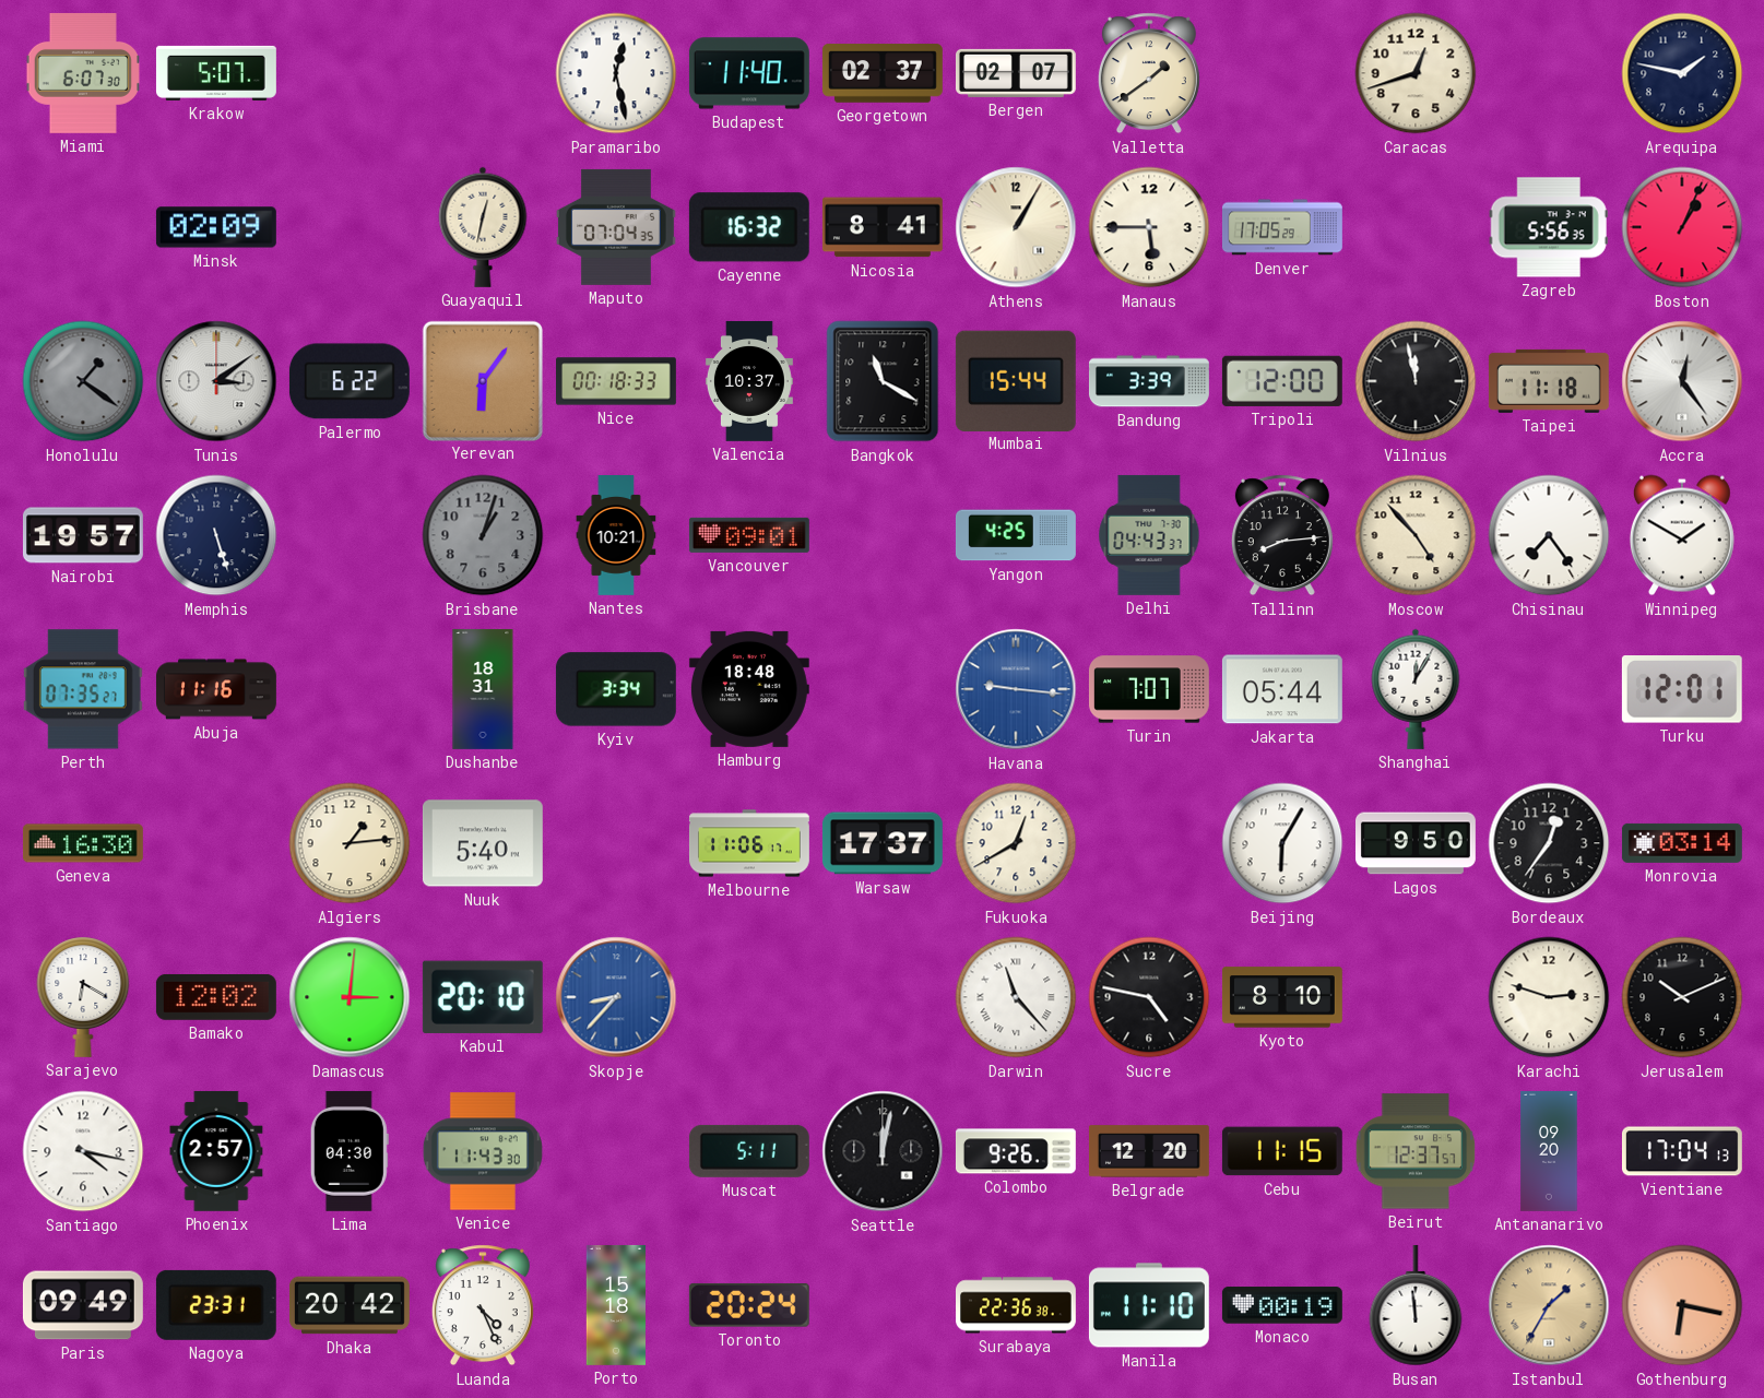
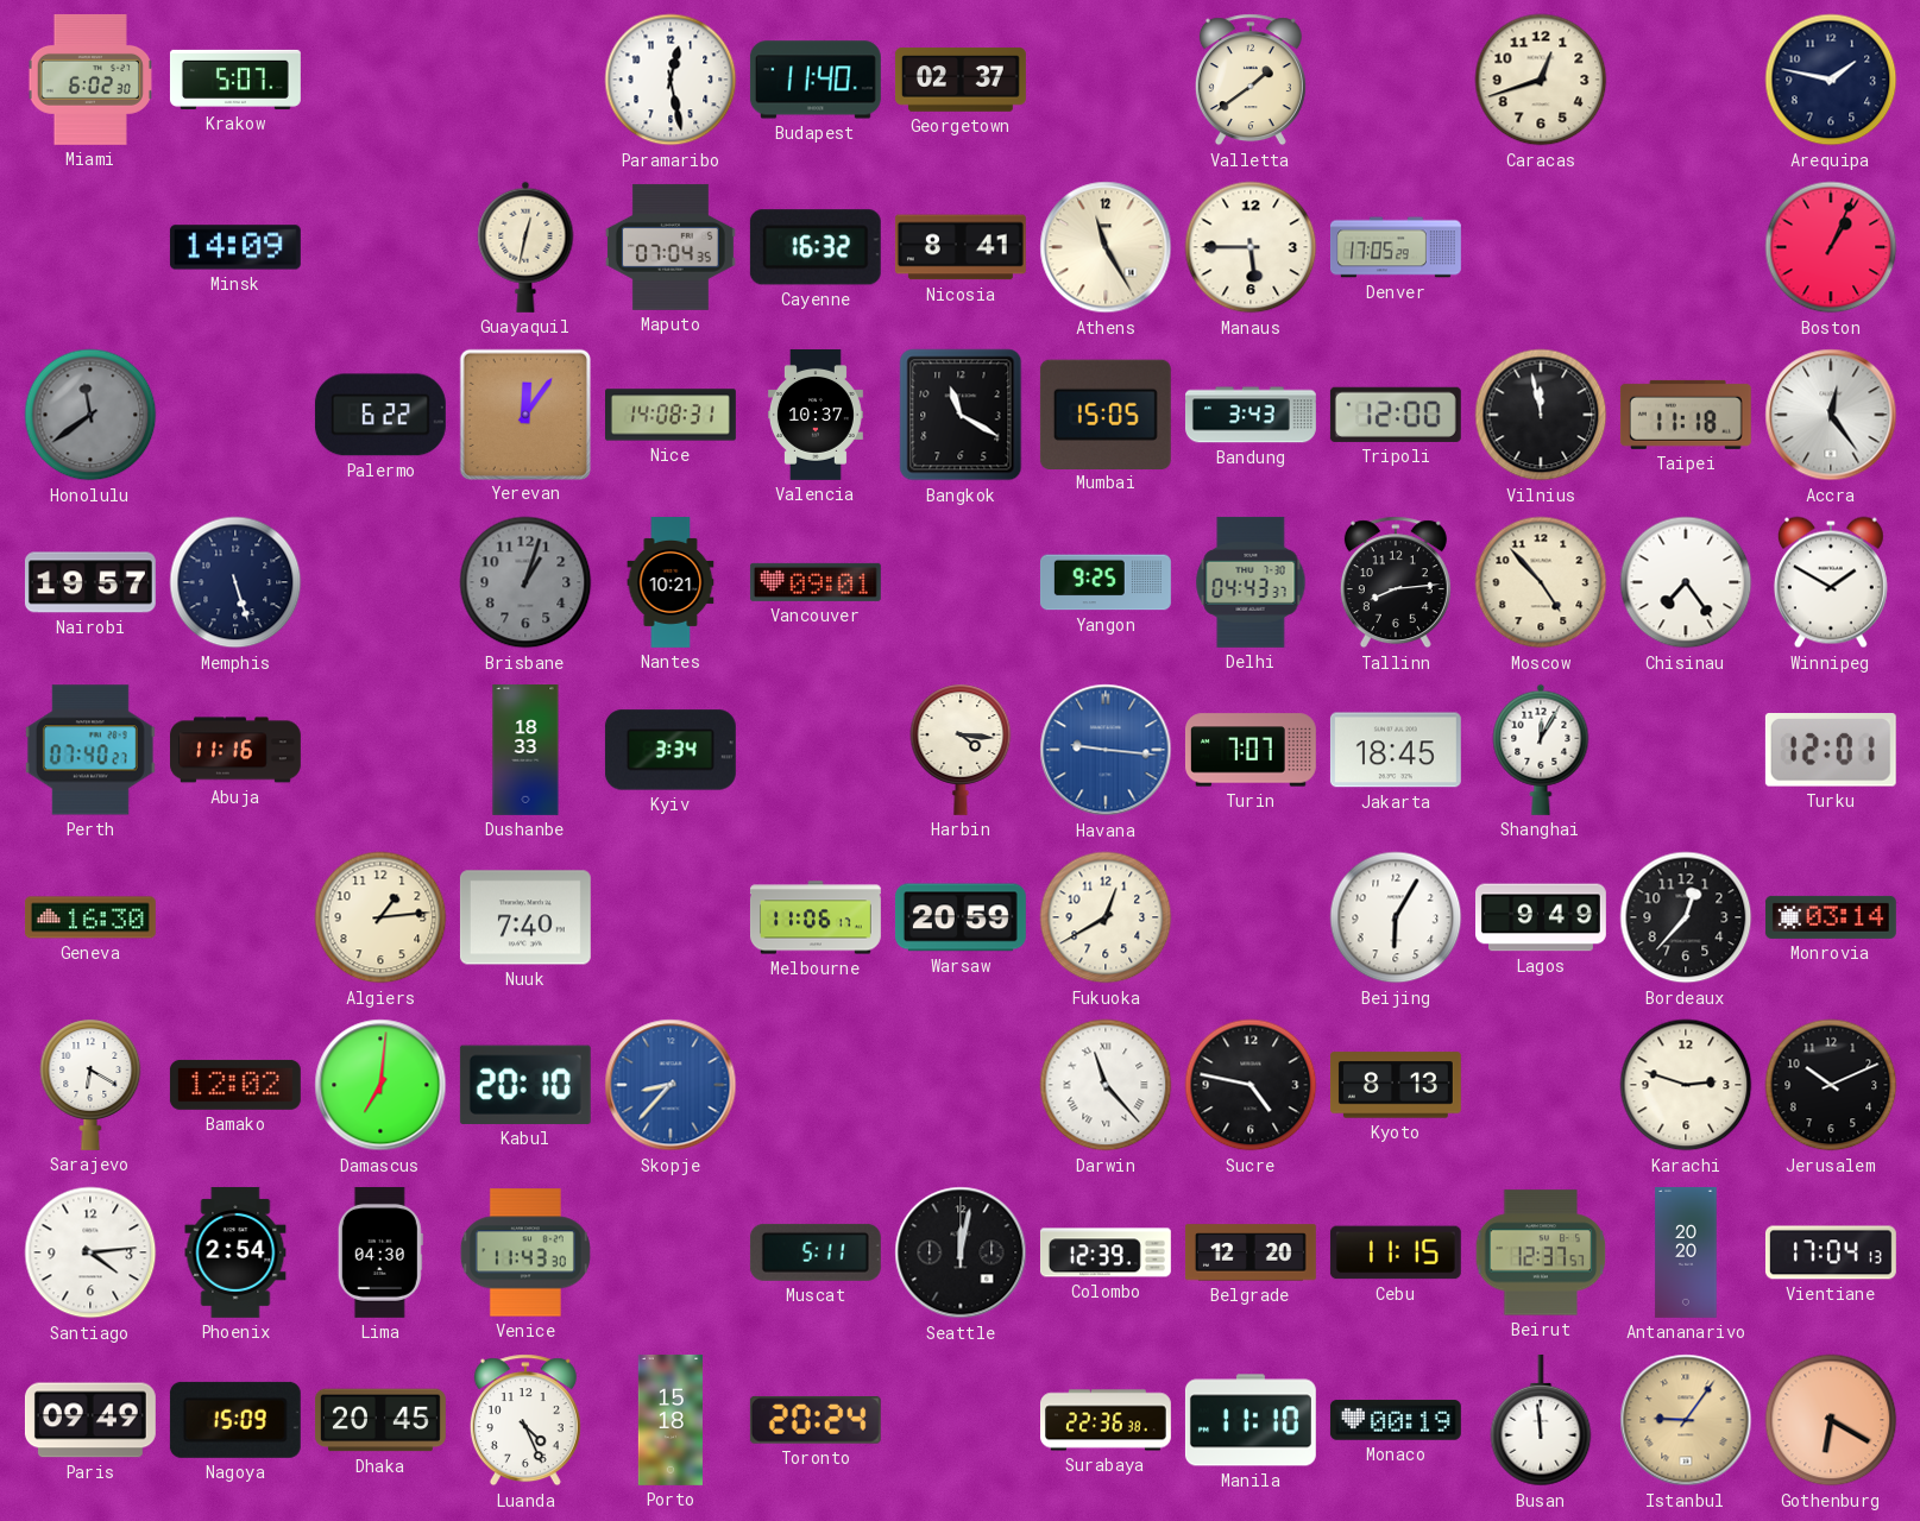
Miami: 6:07 -> 6:02
Bergen: 02:07 -> none
Minsk: 02:09 -> 14:09
Athens: 1:05 -> 11:25
Zagreb: 5:56 -> none
Honolulu: 1:21 -> 11:39
Tunis: 3:09 -> none
Yerevan: 6:06 -> 12:06
Nice: 00:18 -> 14:08
Mumbai: 15:44 -> 15:05
Bandung: 3:39 -> 3:43
Yangon: 4:25 -> 9:25
Perth: 07:35 -> 07:40
Dushanbe: 18:31 -> 18:33
Hamburg: 18:48 -> none
Harbin: none -> 4:16
Jakarta: 05:44 -> 18:45
Nuuk: 5:40 -> 7:40
Warsaw: 17:37 -> 20:59
Lagos: 9:50 -> 9:49
Bordeaux: 12:36 -> 12:37
Damascus: 3:01 -> 7:01
Kyoto: 8:10 -> 8:13
Santiago: 4:17 -> 4:14
Phoenix: 2:57 -> 2:54
Colombo: 9:26 -> 12:39
Antananarivo: 09:20 -> 20:20
Nagoya: 23:31 -> 15:09
Dhaka: 20:42 -> 20:45
Istanbul: 1:35 -> 9:06
Gothenburg: 6:17 -> 6:20
